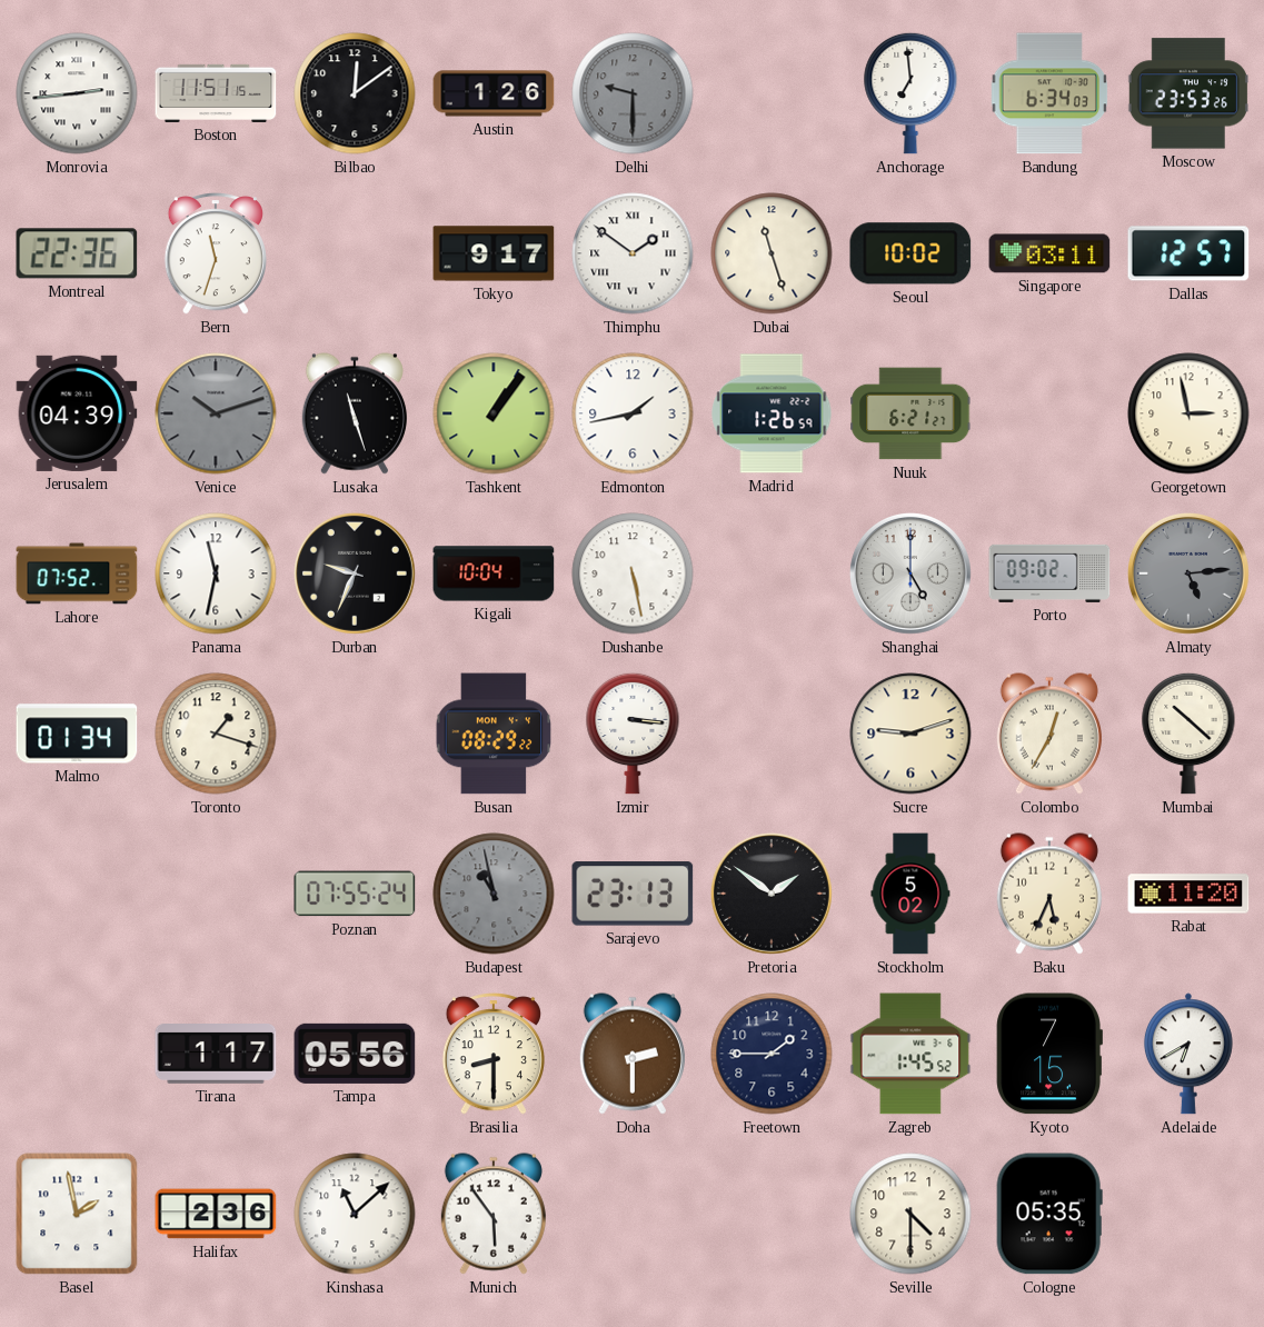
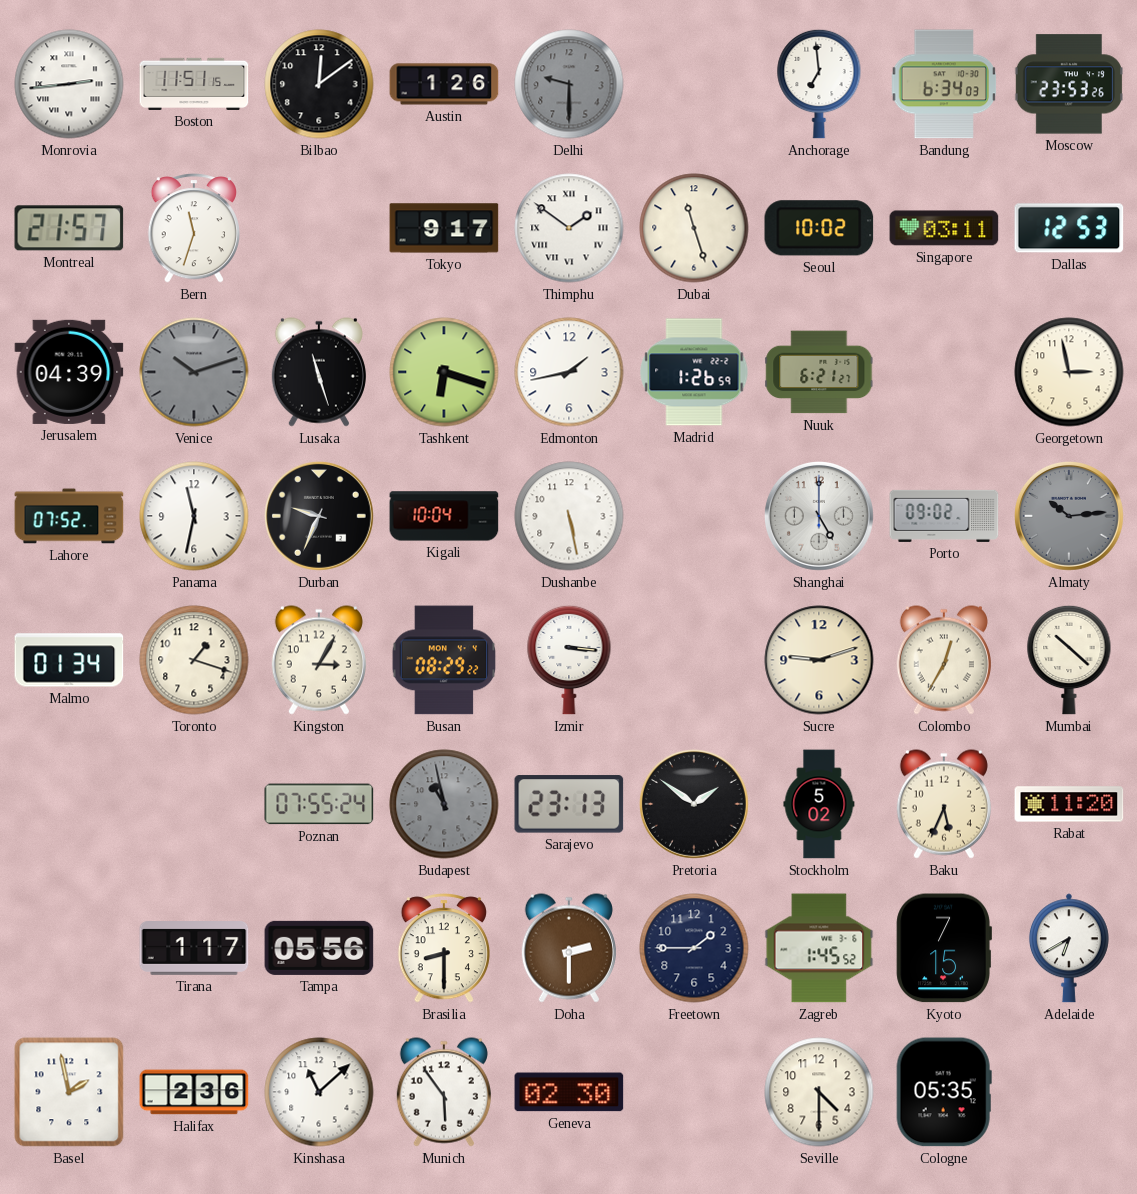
Montreal: 22:36 -> 21:57
Dallas: 12:57 -> 12:53
Tashkent: 1:06 -> 6:18
Almaty: 5:14 -> 10:14
Kingston: none -> 3:05
Geneva: none -> 02:30
